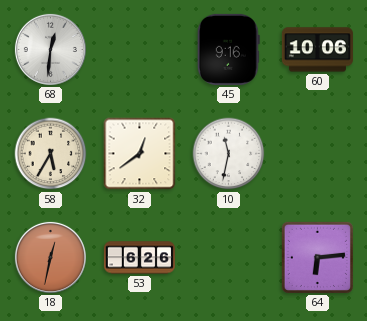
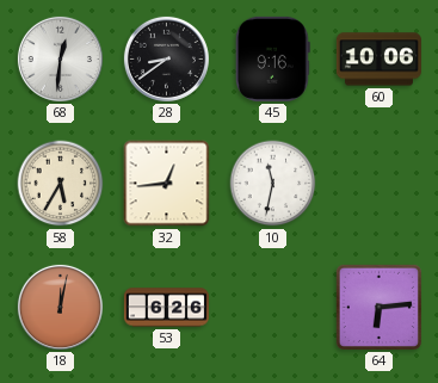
28: none -> 8:39
32: 12:39 -> 12:44
18: 12:32 -> 12:02
